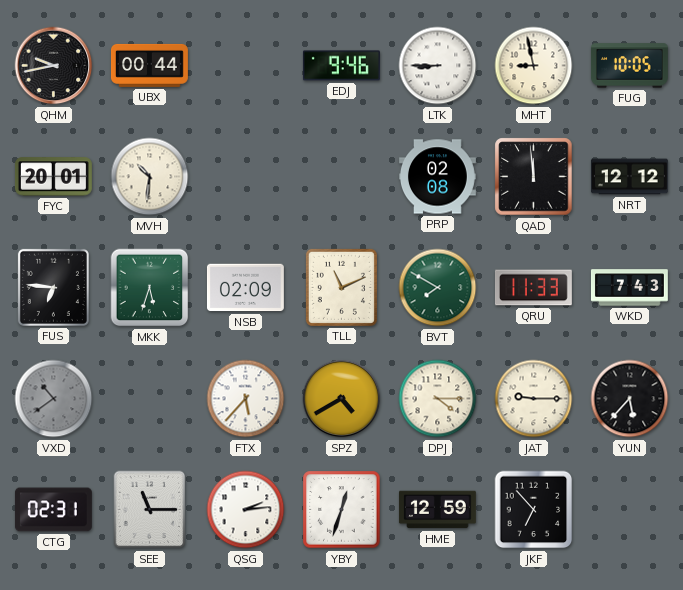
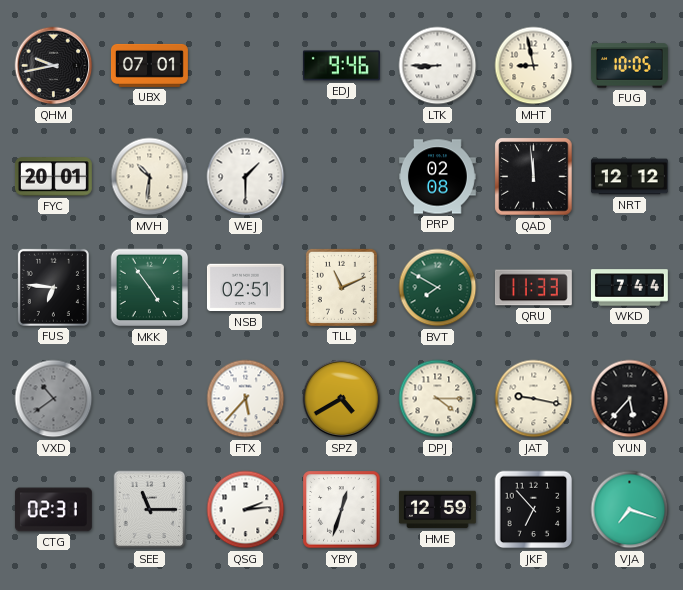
UBX: 00:44 -> 07:01
WEJ: none -> 1:30
MKK: 5:33 -> 4:54
NSB: 02:09 -> 02:51
WKD: 7:43 -> 7:44
JAT: 9:15 -> 9:17
VJA: none -> 7:18
